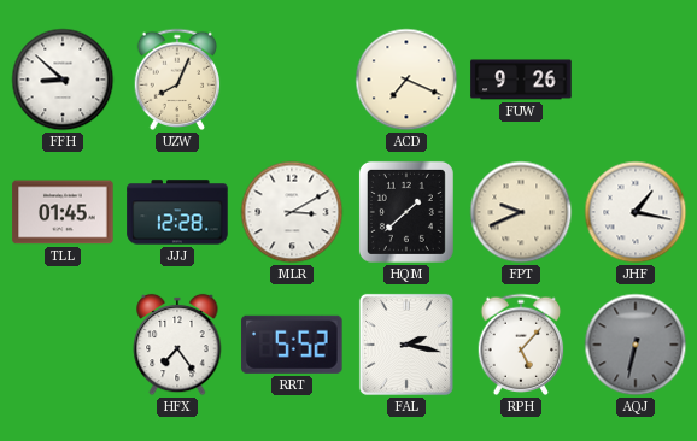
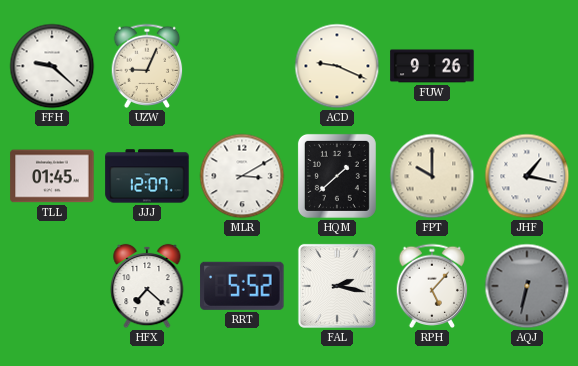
FFH: 8:52 -> 9:22
UZW: 8:04 -> 9:04
ACD: 7:19 -> 9:19
JJJ: 12:28 -> 12:07
FPT: 9:41 -> 10:00
HFX: 7:24 -> 7:22
